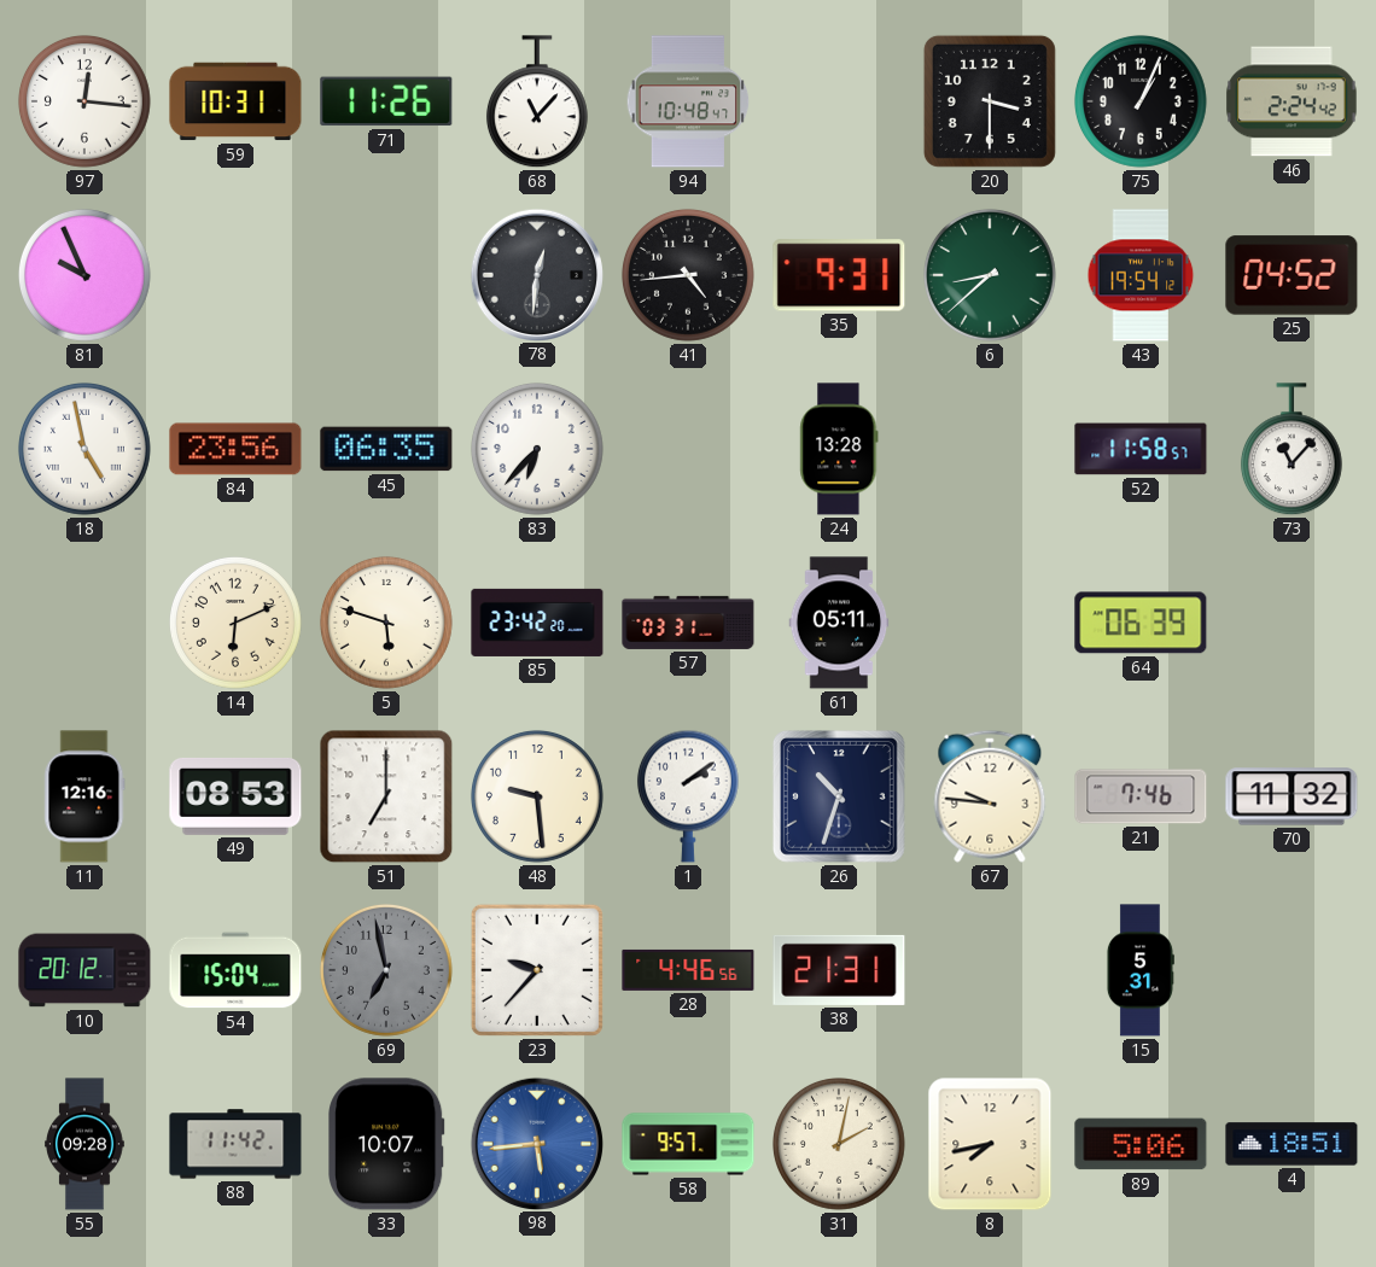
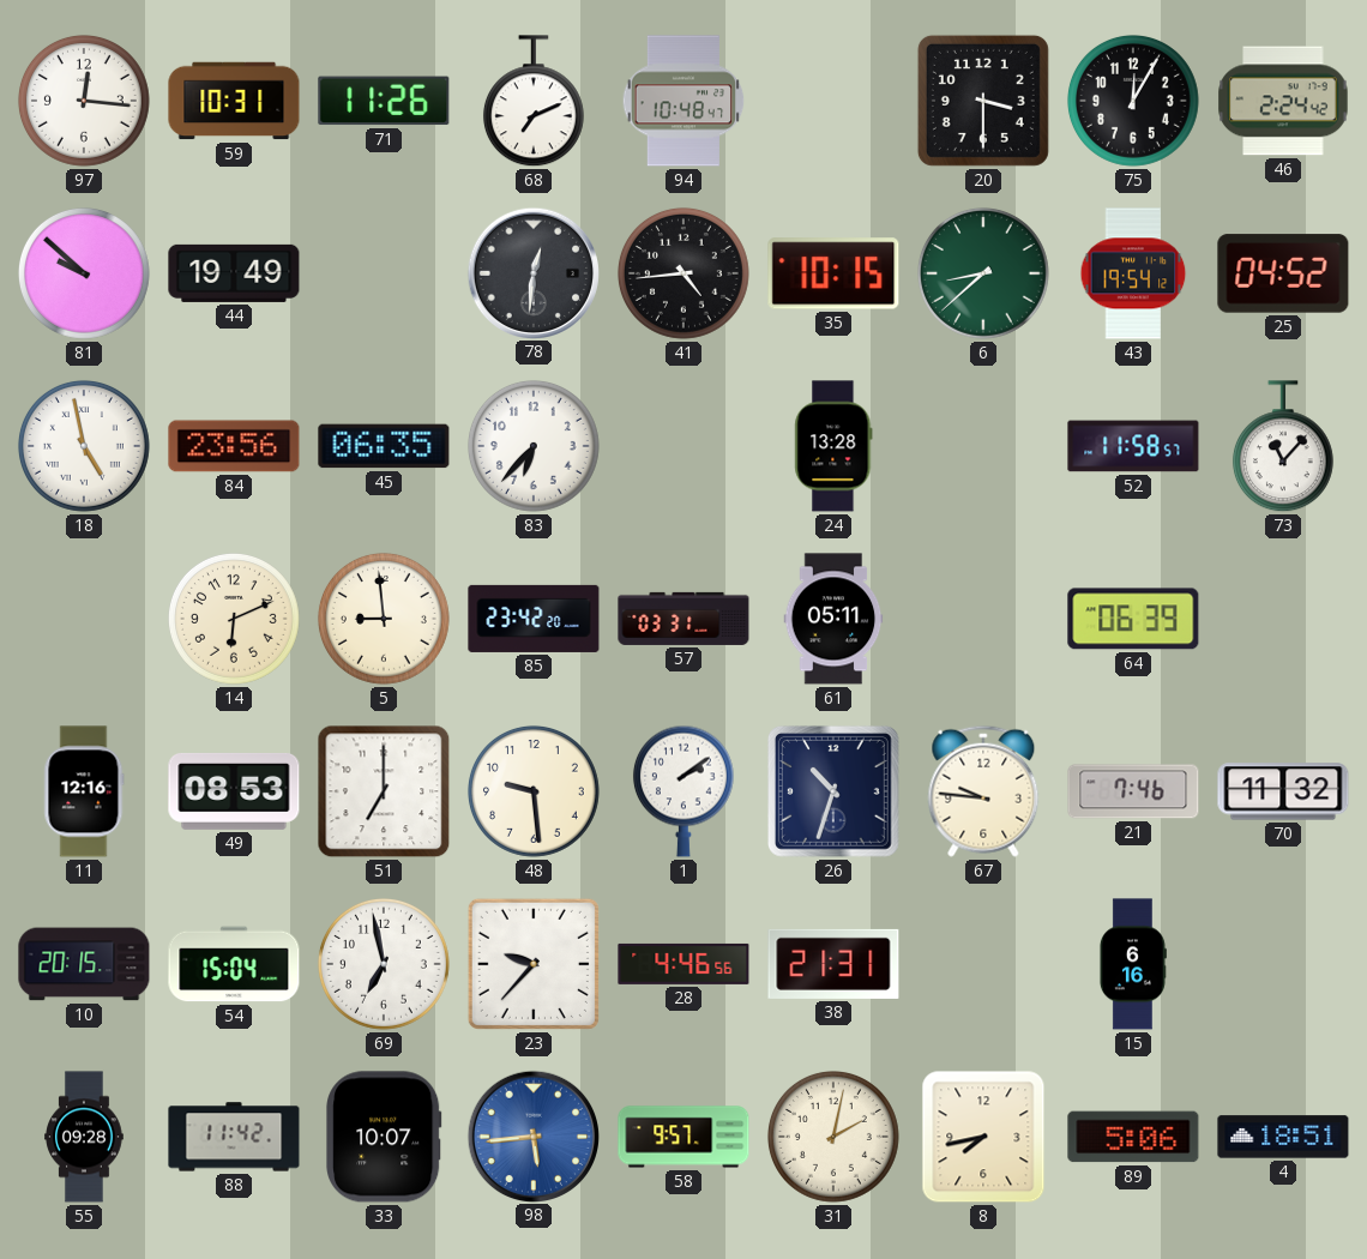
68: 11:07 -> 7:11
75: 1:04 -> 12:05
81: 9:56 -> 9:52
44: none -> 19:49
35: 9:31 -> 10:15
5: 5:48 -> 8:59
10: 20:12 -> 20:15
69 dial: grey -> white
15: 5:31 -> 6:16
